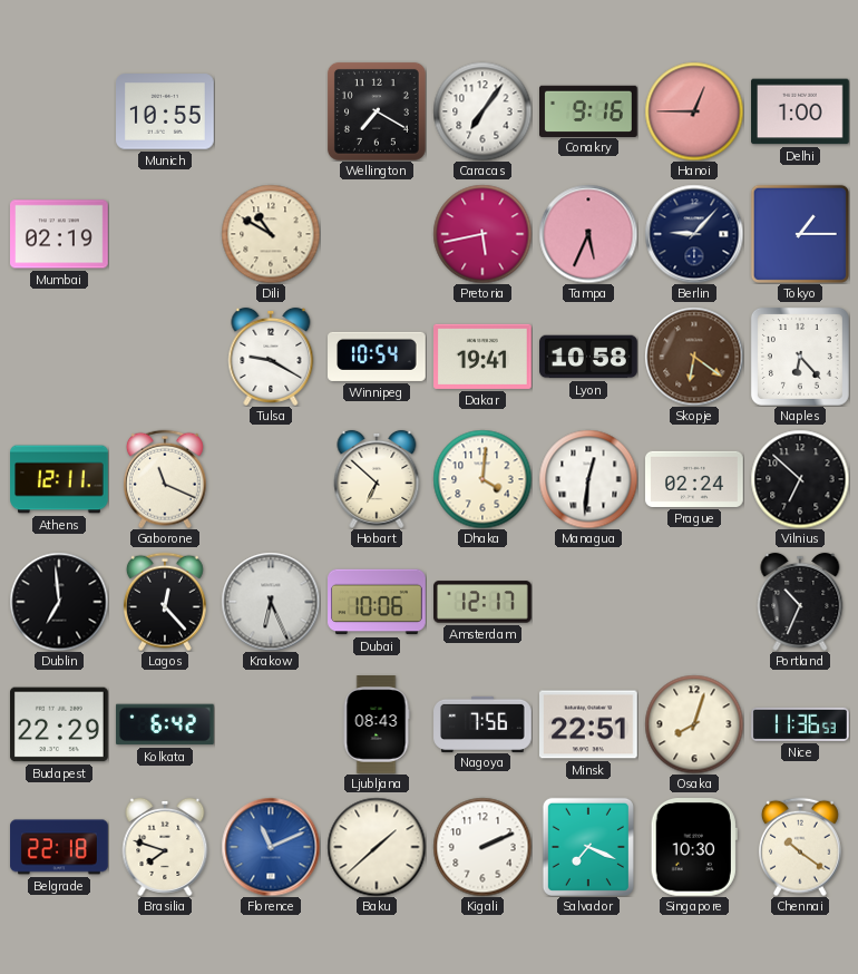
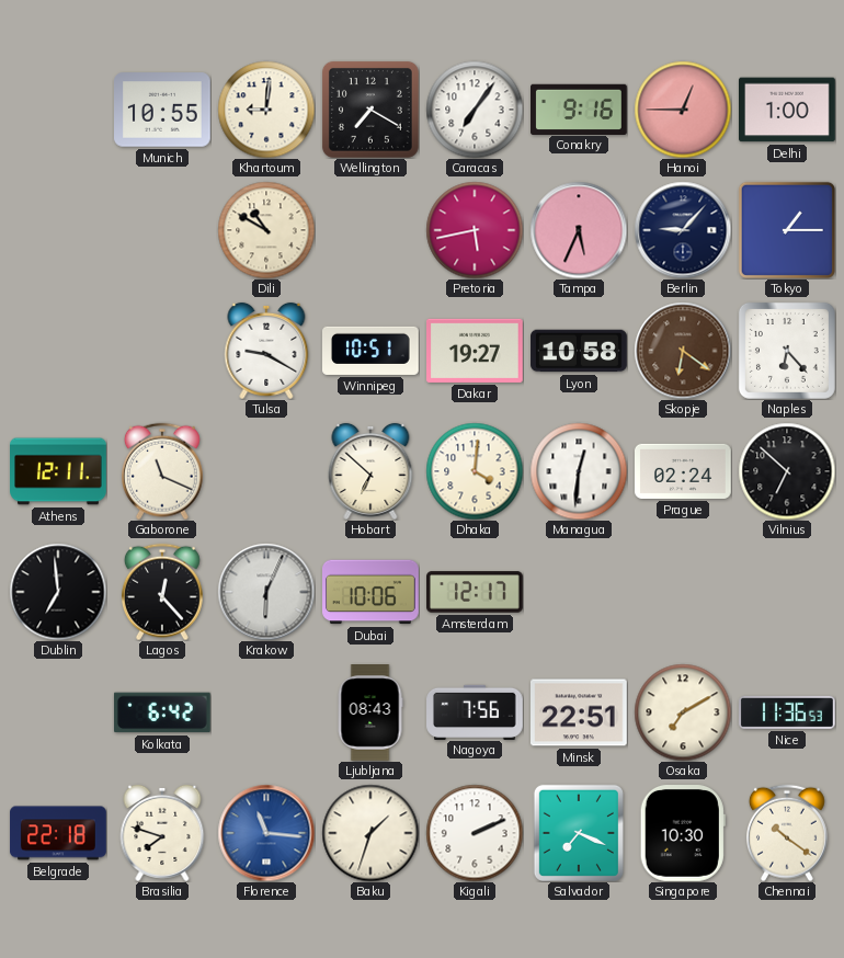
Khartoum: none -> 9:01
Mumbai: 02:19 -> none
Winnipeg: 10:54 -> 10:51
Dakar: 19:41 -> 19:27
Krakow: 6:26 -> 6:04
Portland: 10:34 -> none
Budapest: 22:29 -> none
Osaka: 8:03 -> 7:10
Florence: 11:11 -> 11:16
Baku: 1:38 -> 1:33
